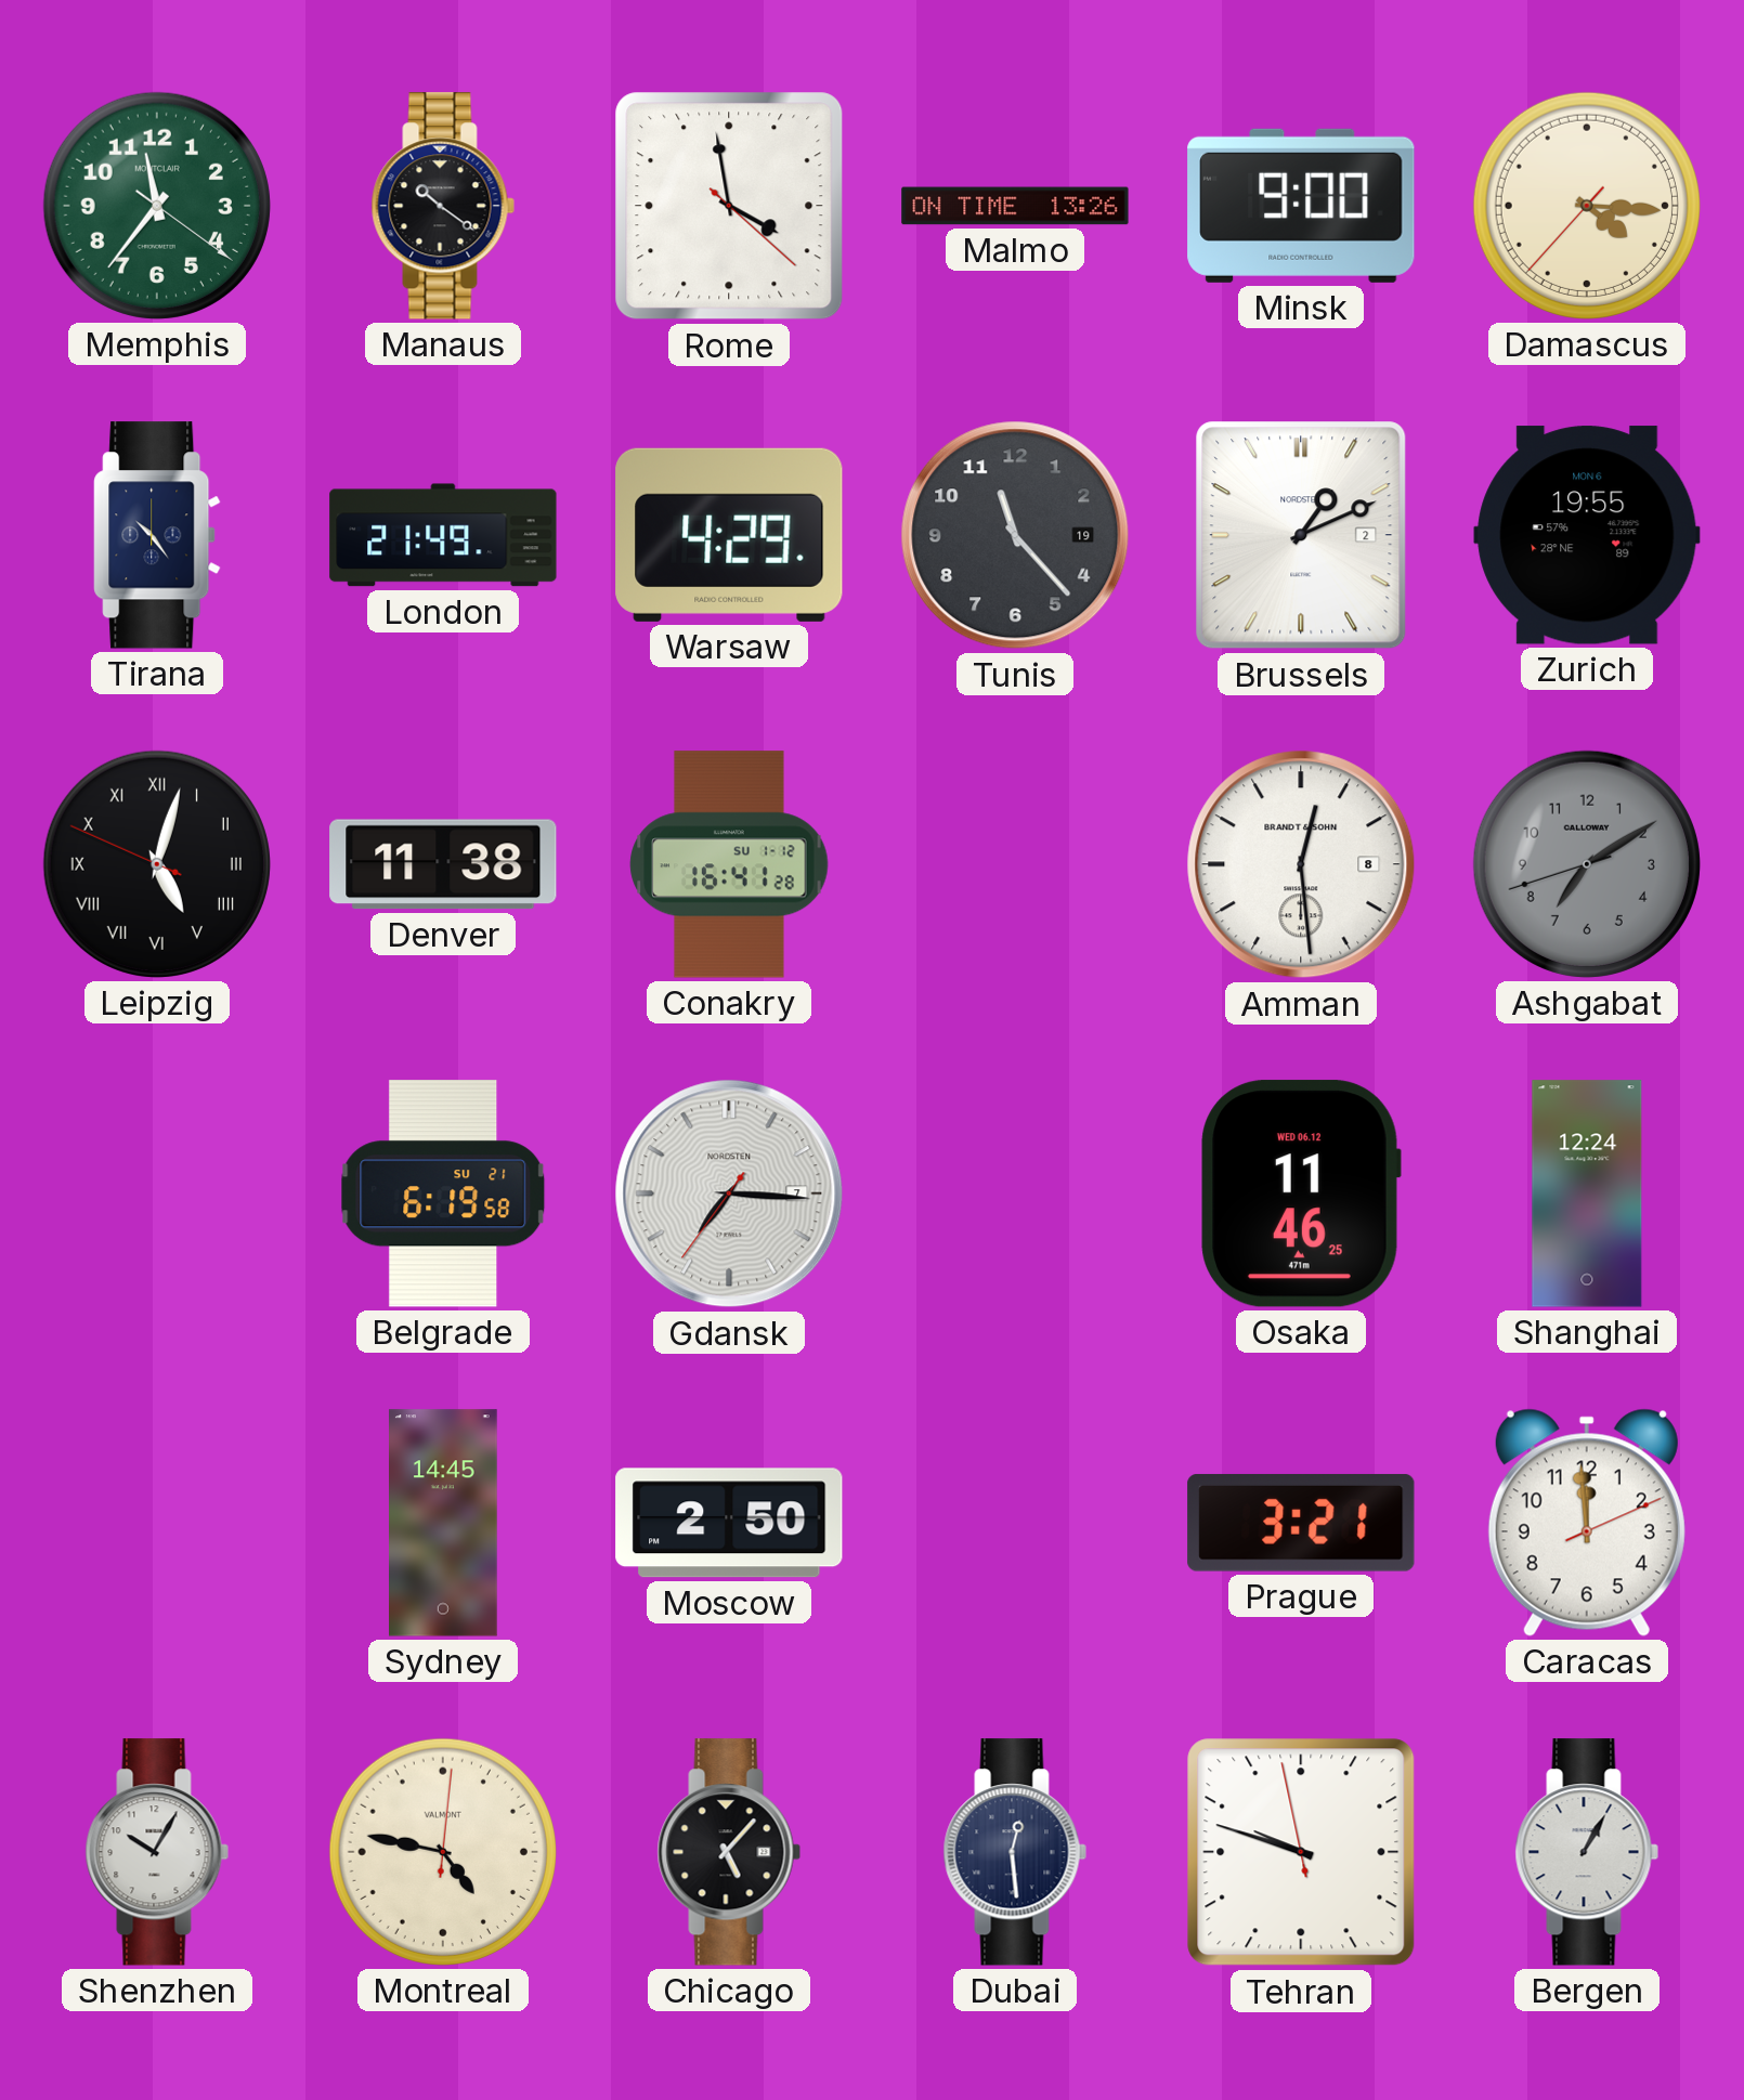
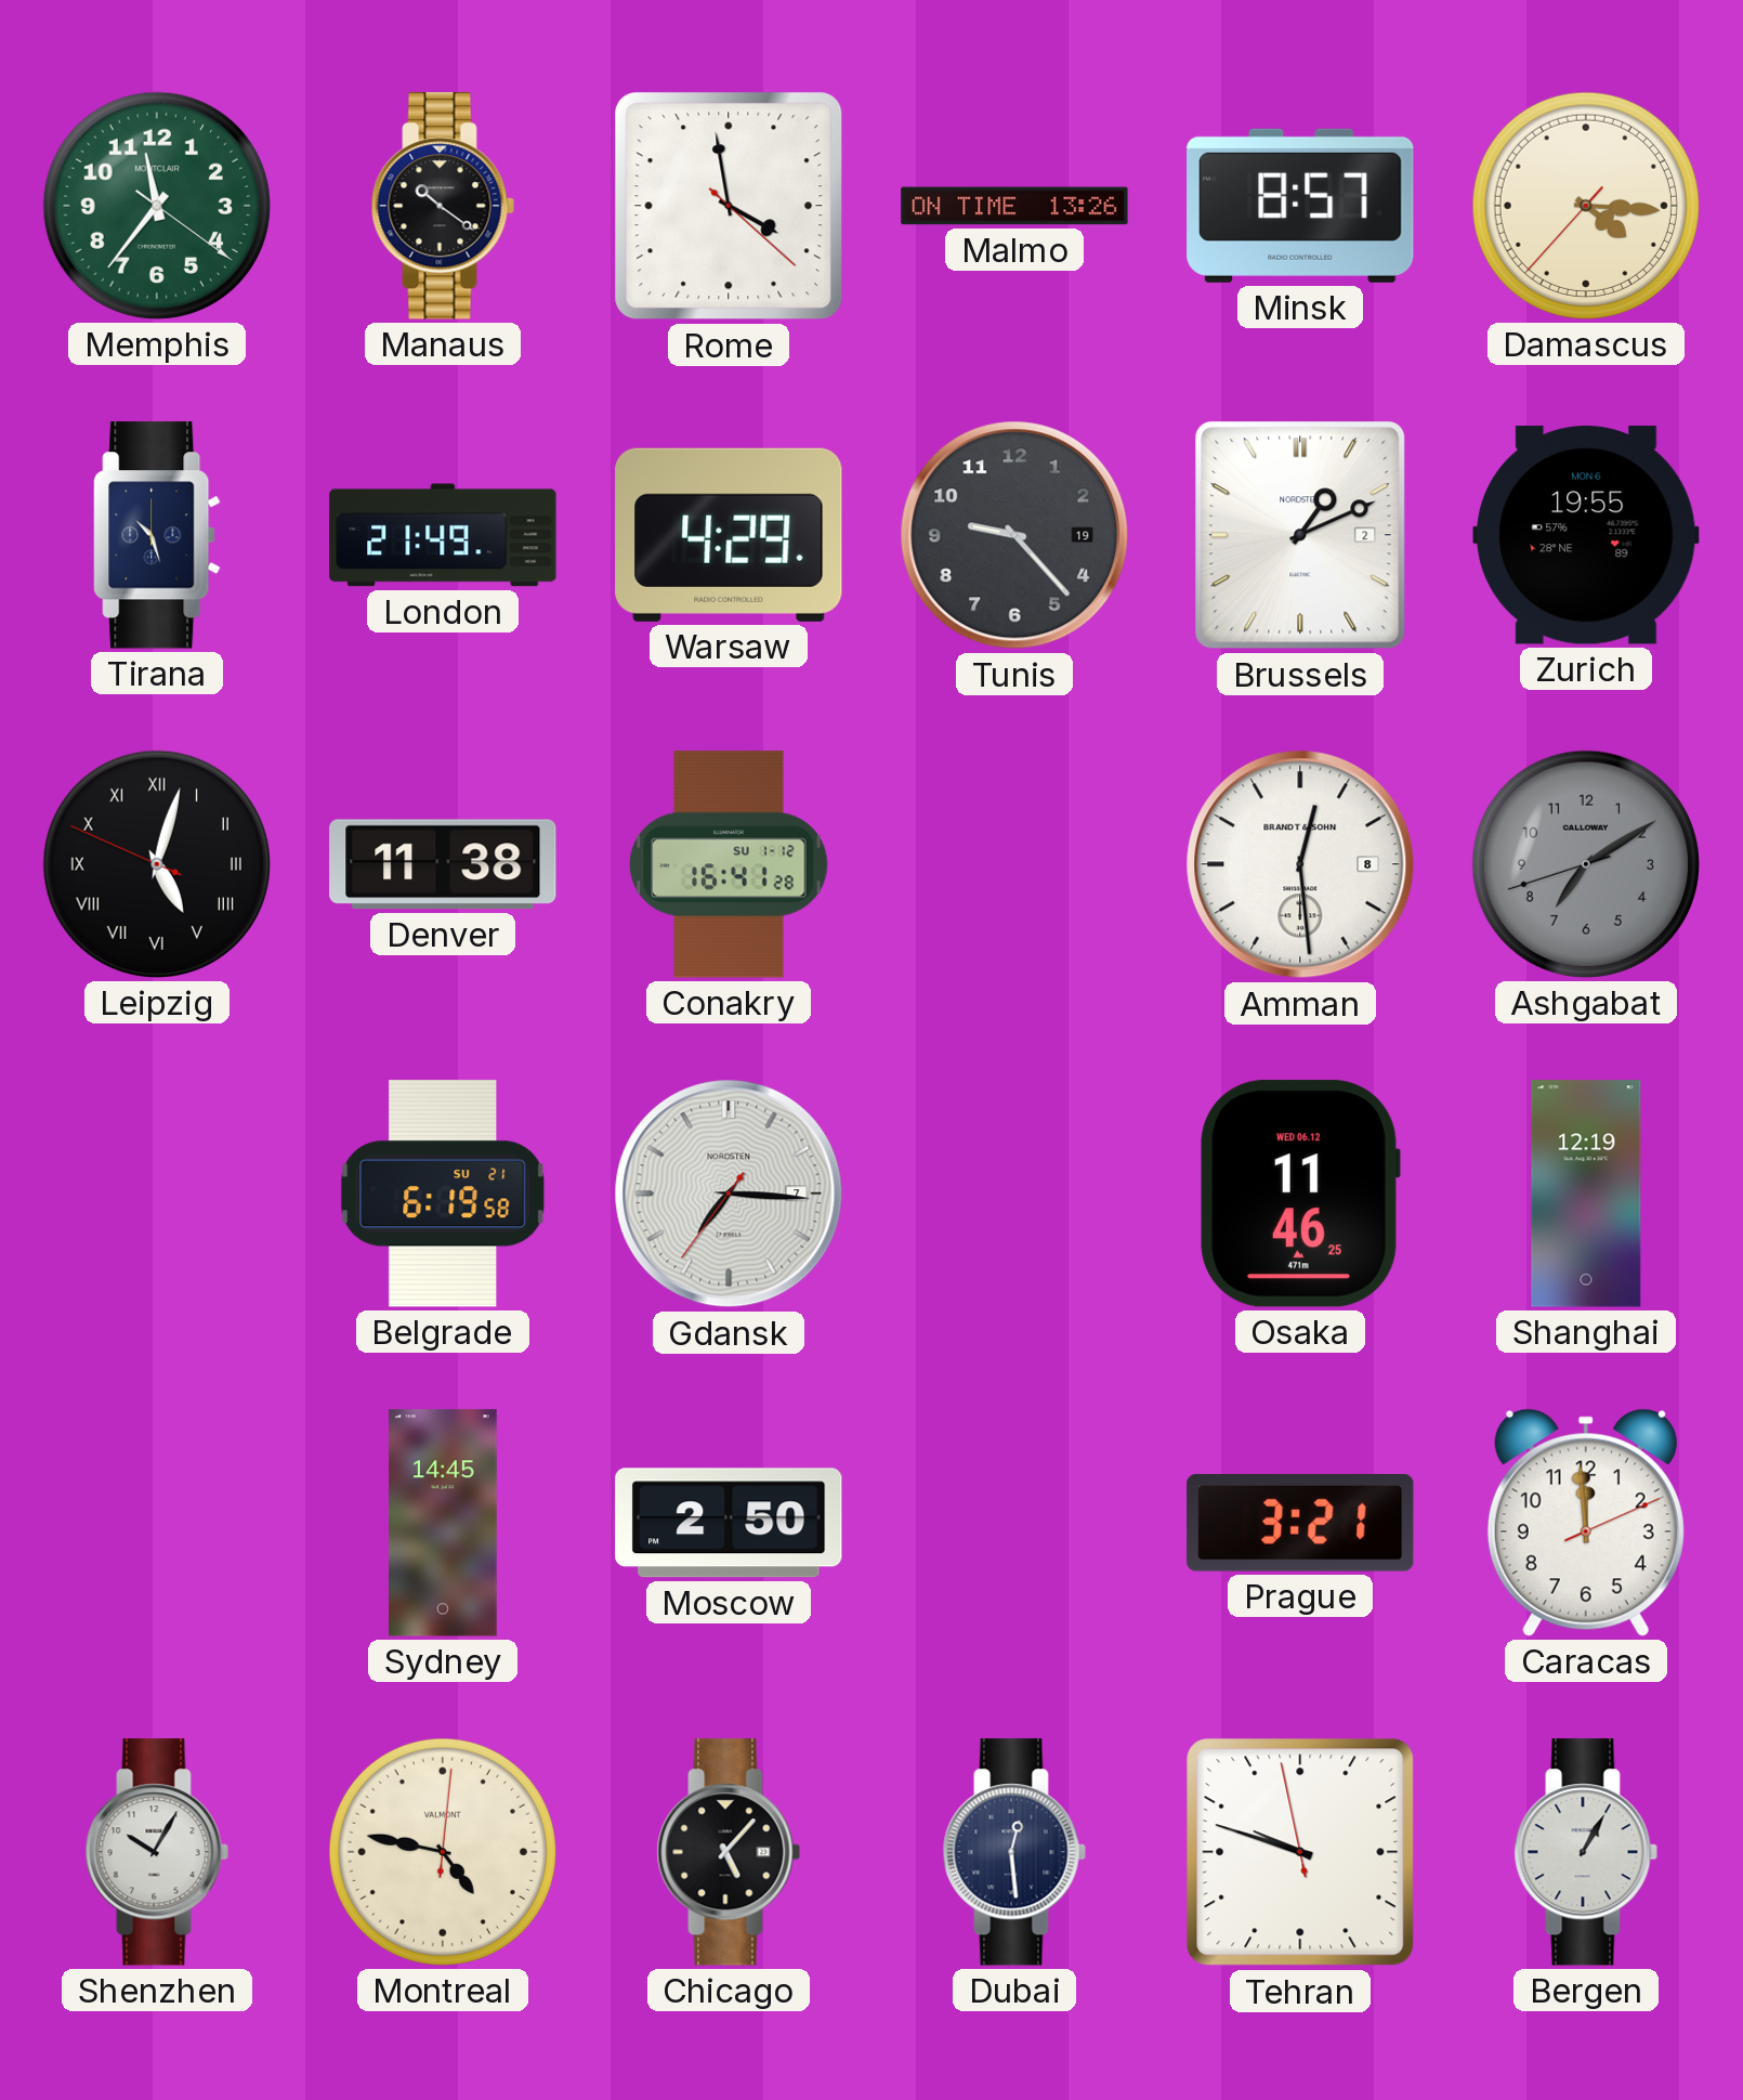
Minsk: 9:00 -> 8:57
Tirana: 10:24 -> 10:27
Tunis: 11:23 -> 9:23
Shanghai: 12:24 -> 12:19
